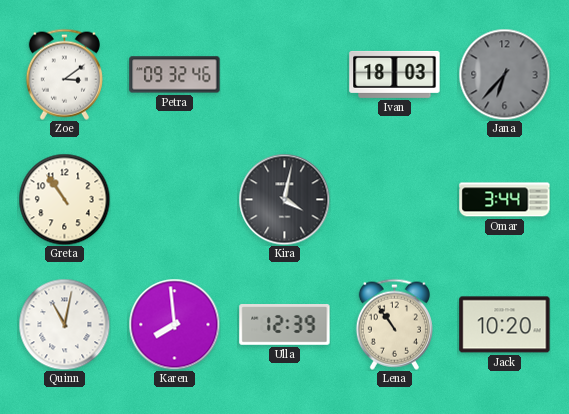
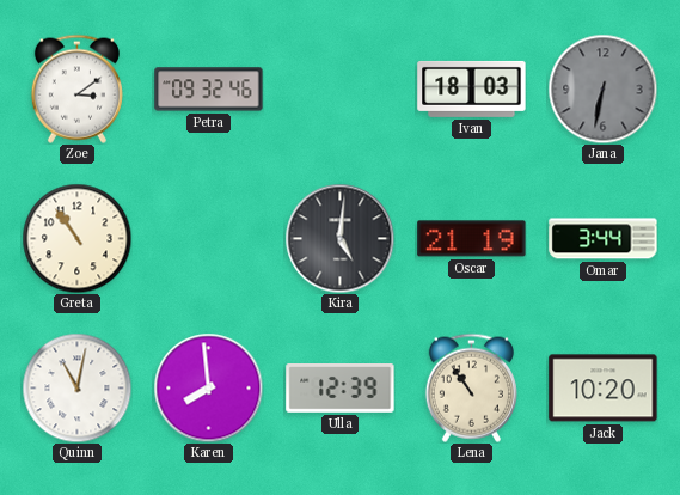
Jana: 6:37 -> 6:32
Kira: 4:02 -> 5:01
Oscar: none -> 21:19
